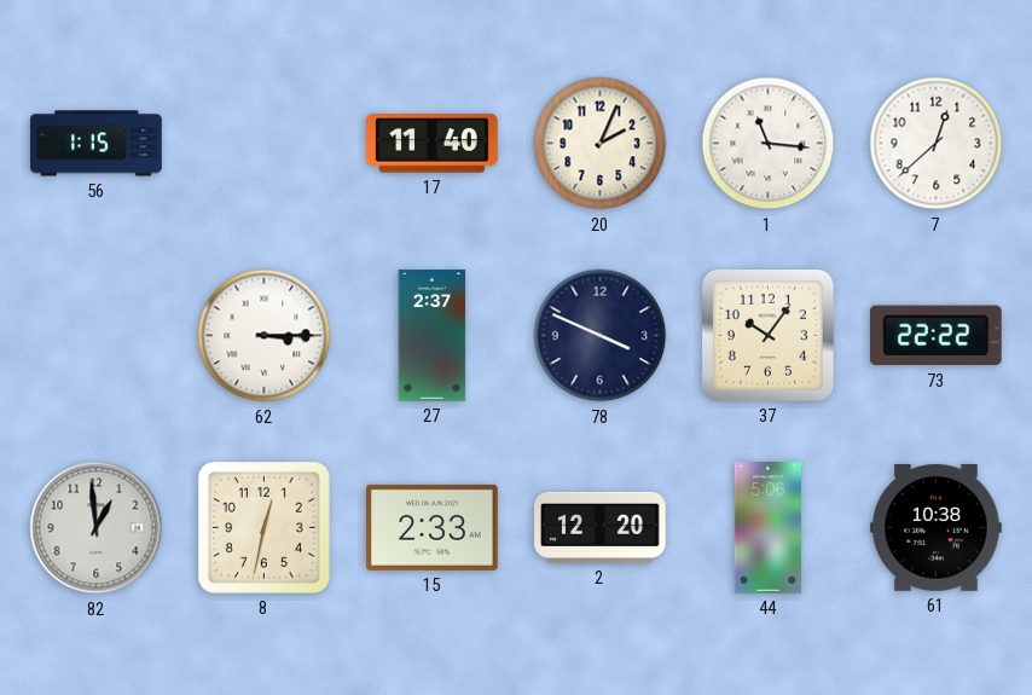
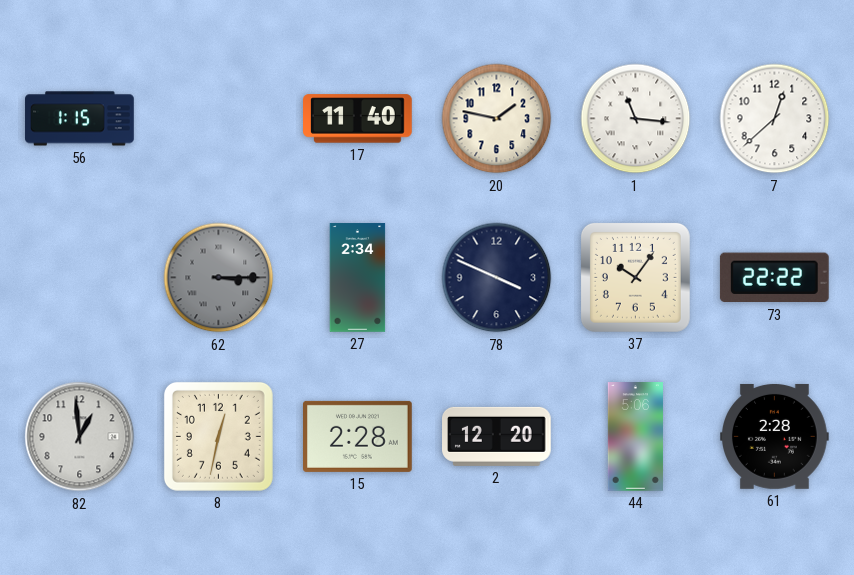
20: 2:04 -> 1:47
62 dial: white -> grey
27: 2:37 -> 2:34
15: 2:33 -> 2:28
61: 10:38 -> 2:28
